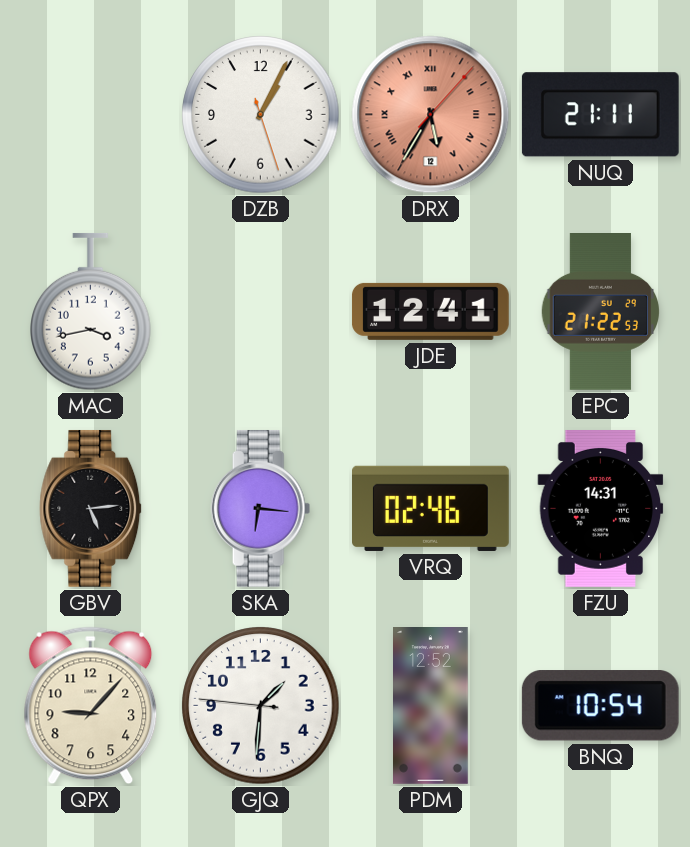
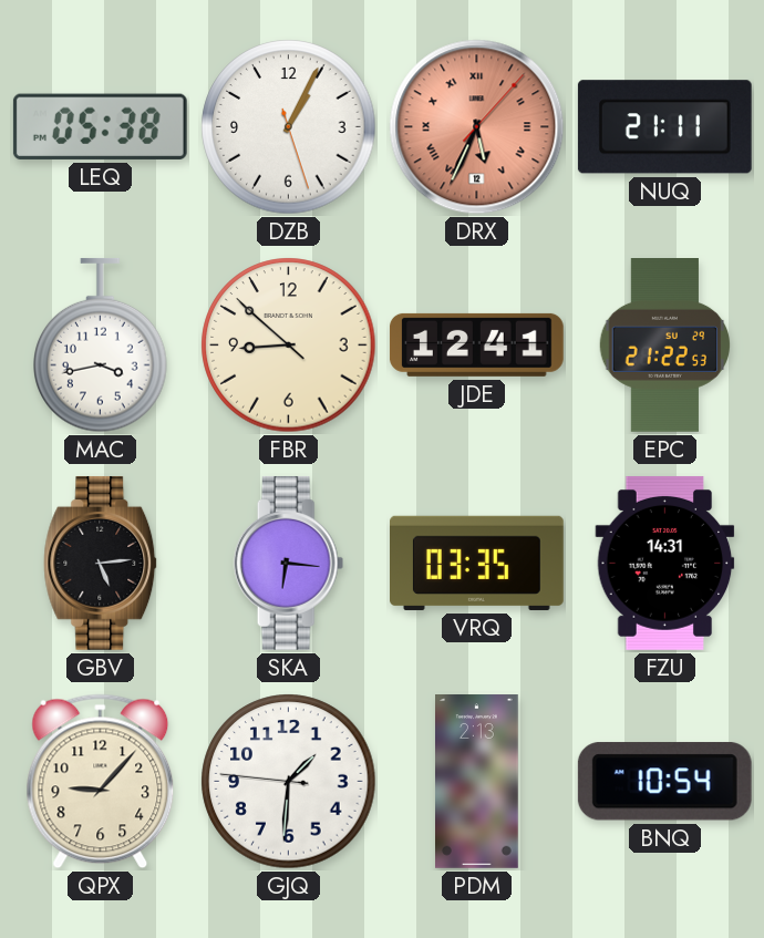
LEQ: none -> 05:38
DRX: 5:35 -> 5:34
FBR: none -> 8:51
VRQ: 02:46 -> 03:35
PDM: 12:52 -> 2:13
